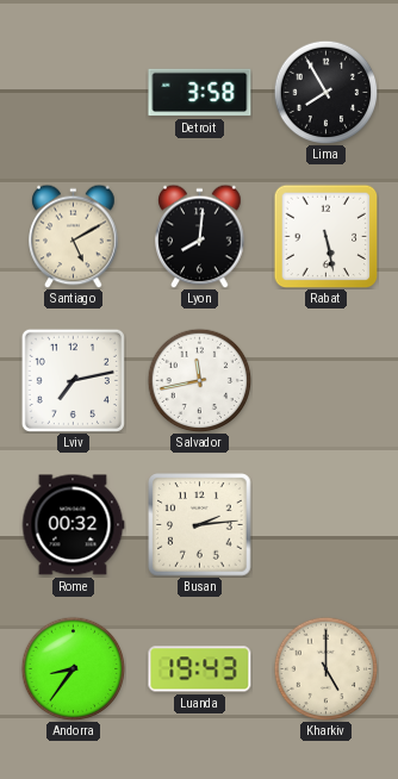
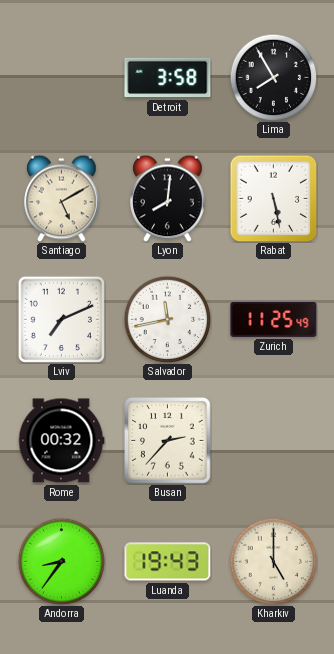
Lviv: 7:13 -> 7:11
Zurich: none -> 11:25
Busan: 2:14 -> 2:37
